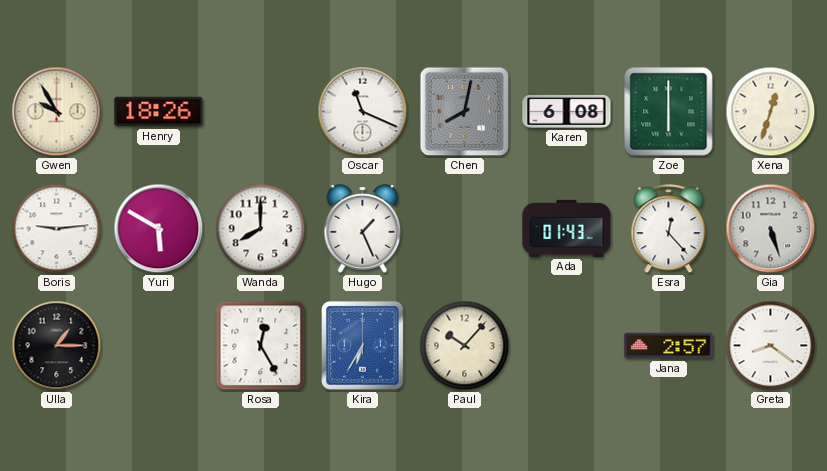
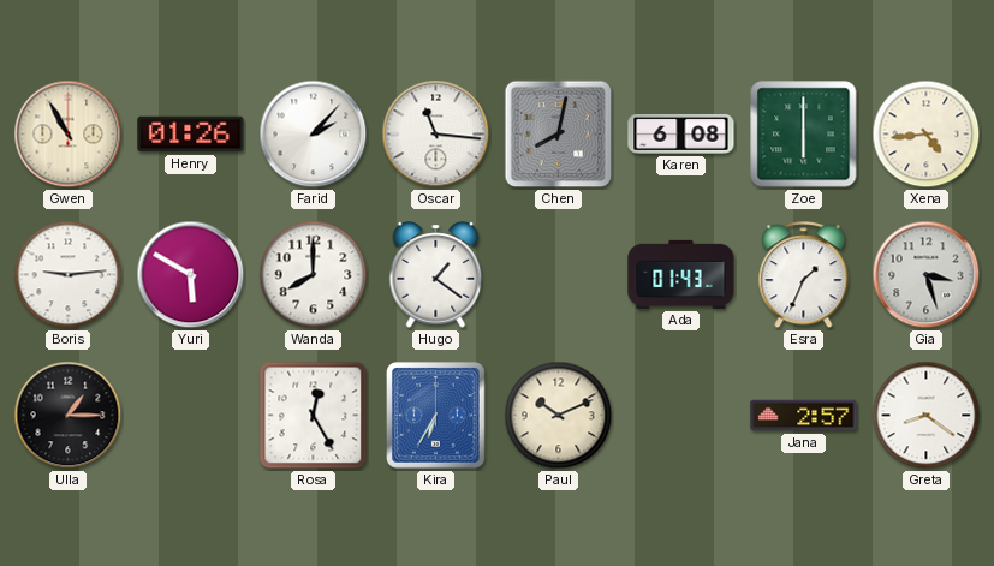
Gwen: 9:55 -> 10:55
Henry: 18:26 -> 01:26
Farid: none -> 2:07
Oscar: 11:19 -> 11:16
Xena: 12:33 -> 4:44
Hugo: 1:26 -> 1:21
Esra: 12:23 -> 1:34
Gia: 5:27 -> 3:27
Paul: 10:07 -> 10:11
